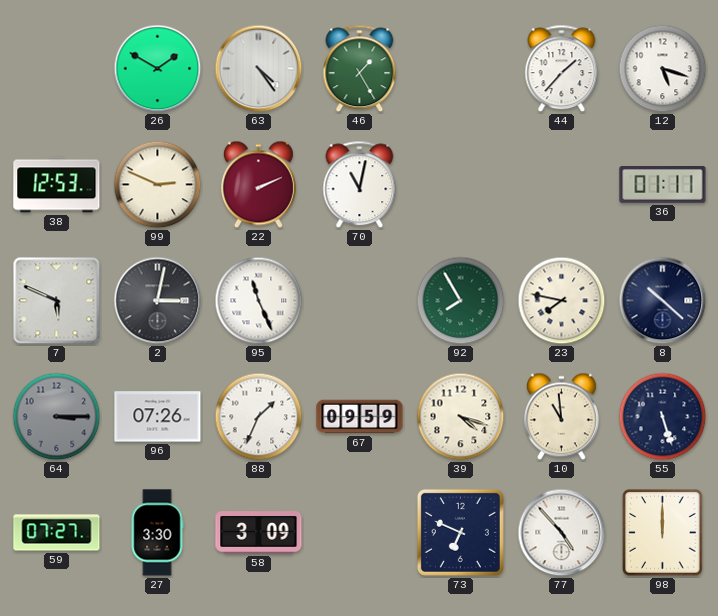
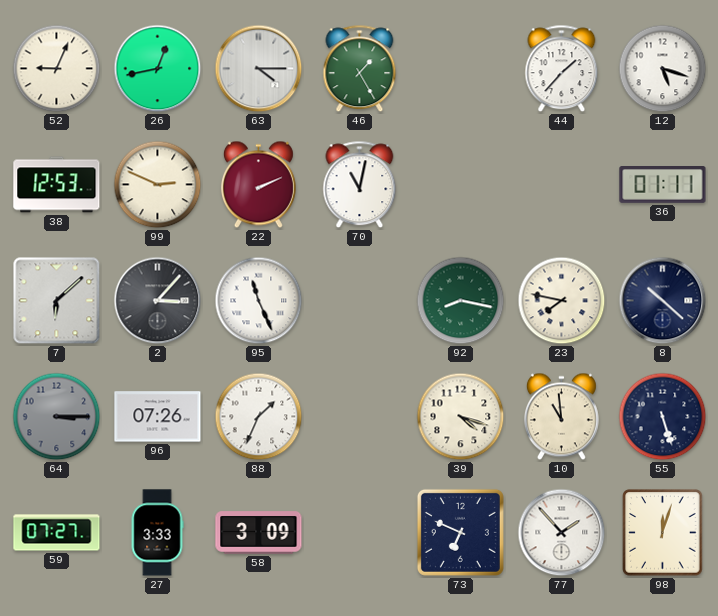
52: none -> 9:04
26: 1:50 -> 12:43
63: 4:24 -> 4:15
7: 5:49 -> 6:08
2: 3:02 -> 3:07
92: 7:55 -> 8:17
67: 09:59 -> none
27: 3:30 -> 3:33
77: 4:53 -> 1:53
98: 12:00 -> 12:03
